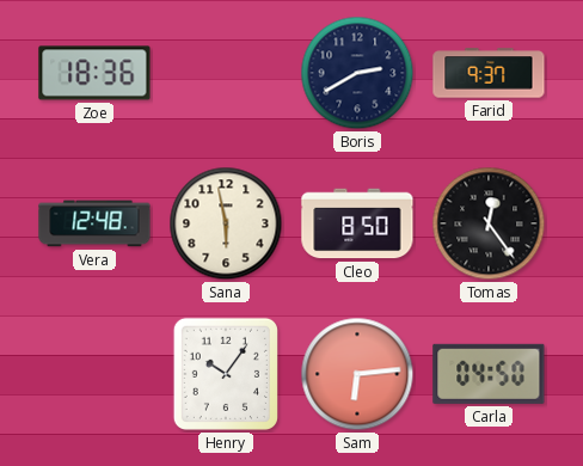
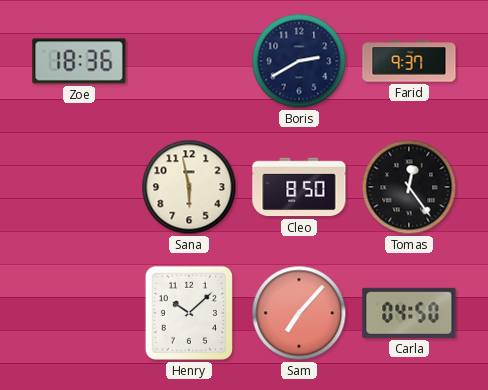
Vera: 12:48 -> none
Henry: 10:06 -> 10:08
Sam: 6:14 -> 7:07
